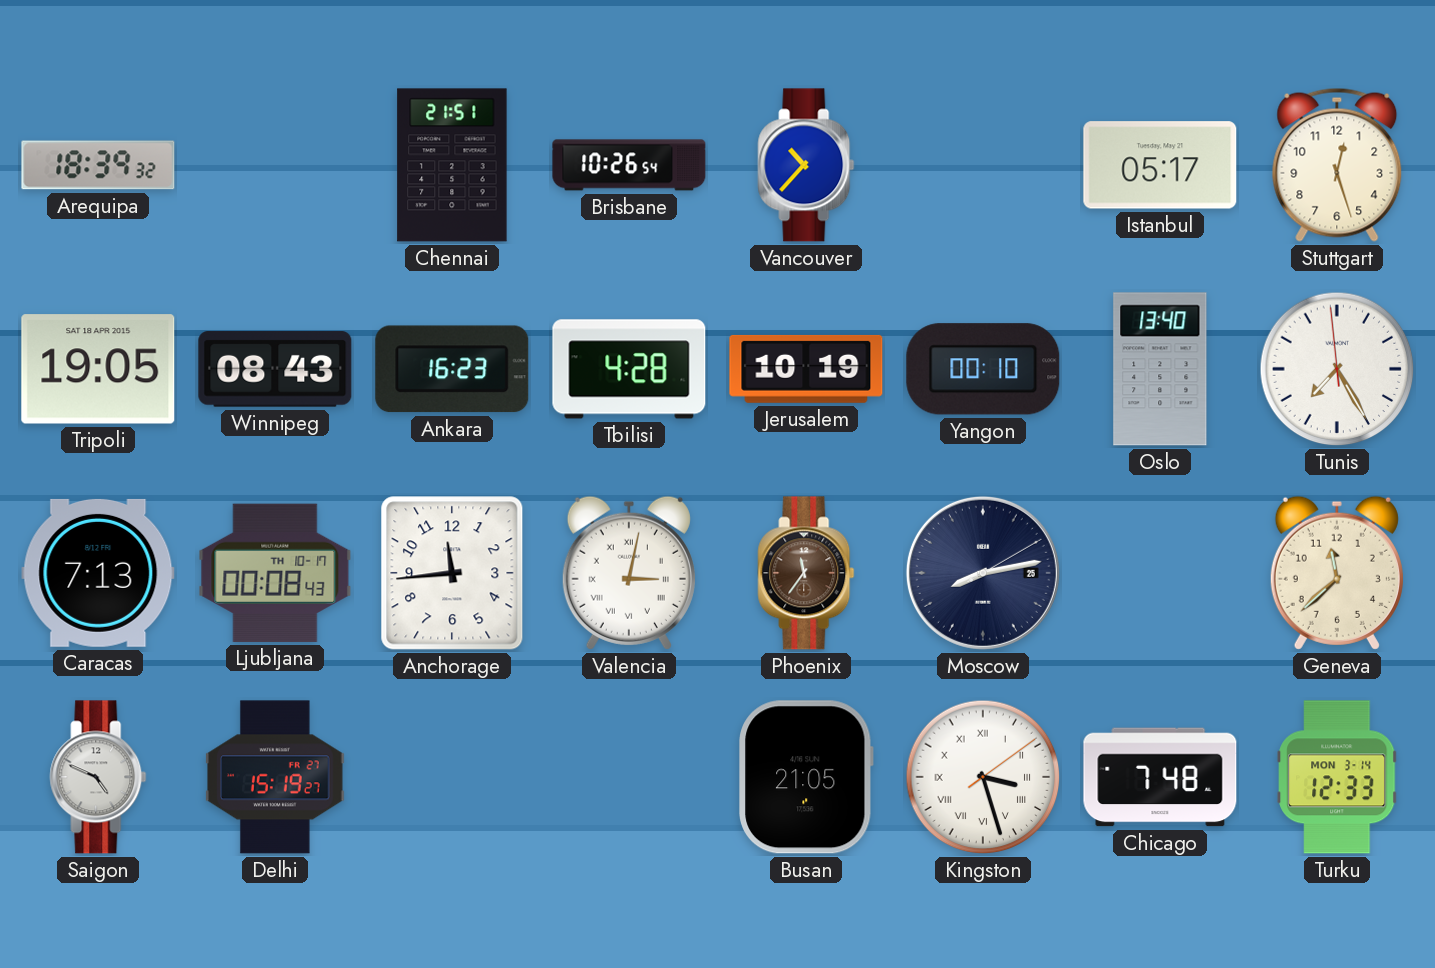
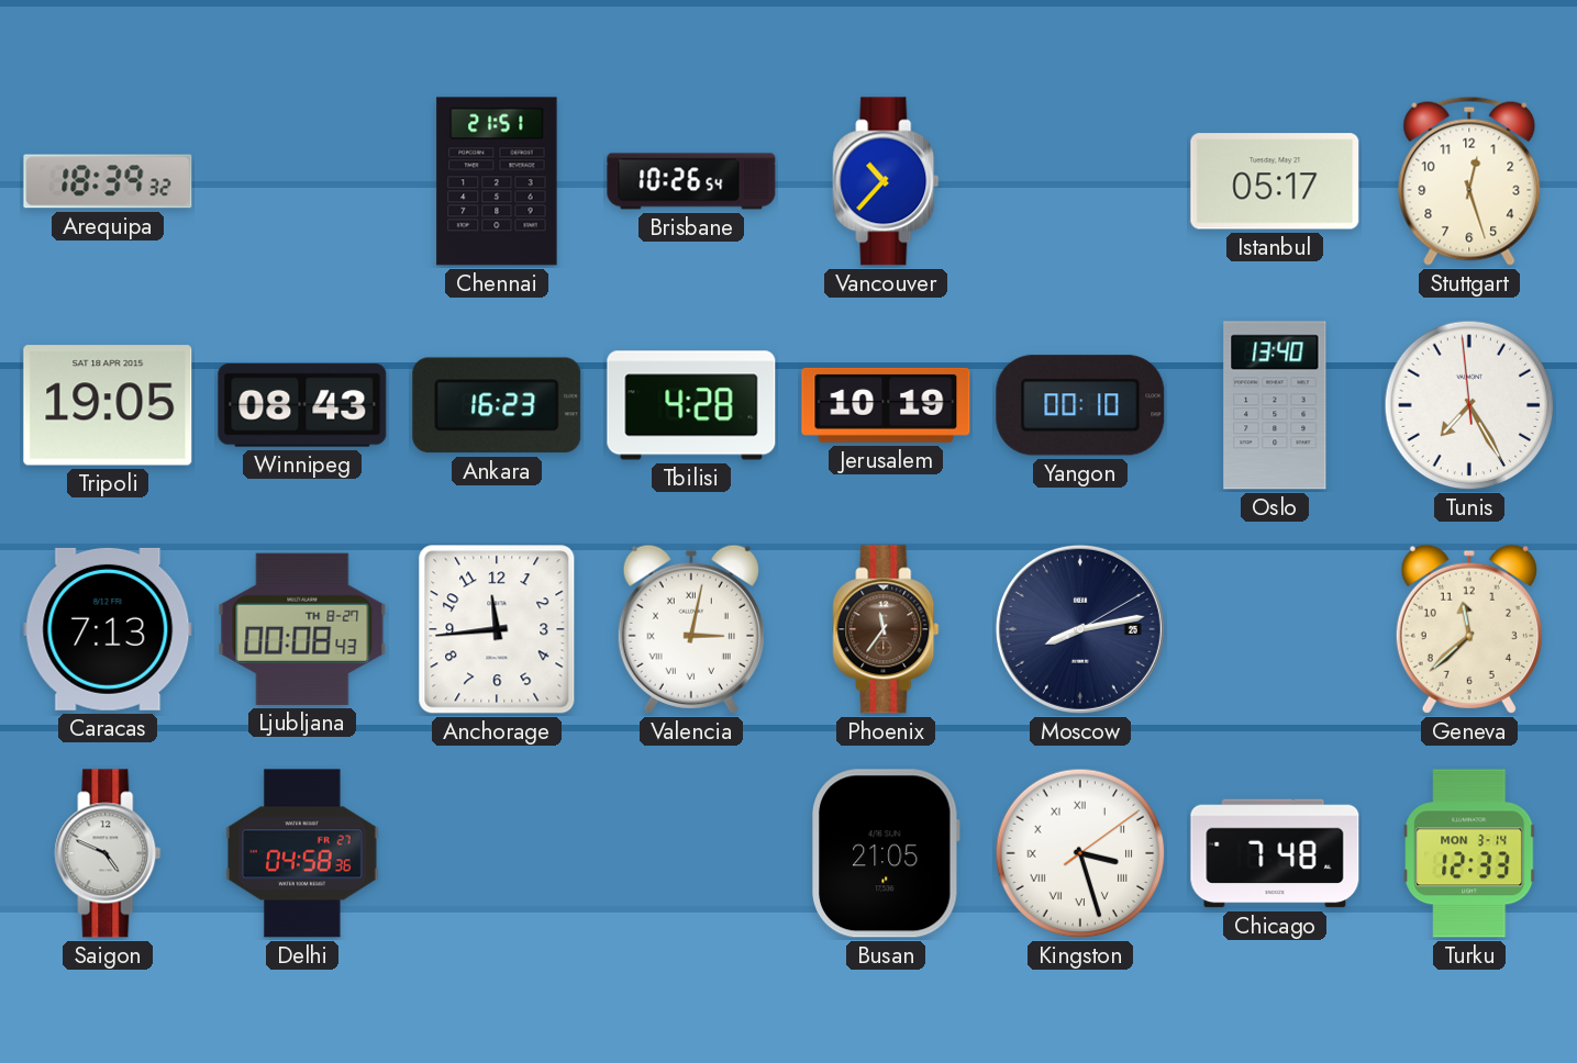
Ljubljana date: TH 10-17 -> TH 8-27
Delhi: 15:19 -> 04:58
